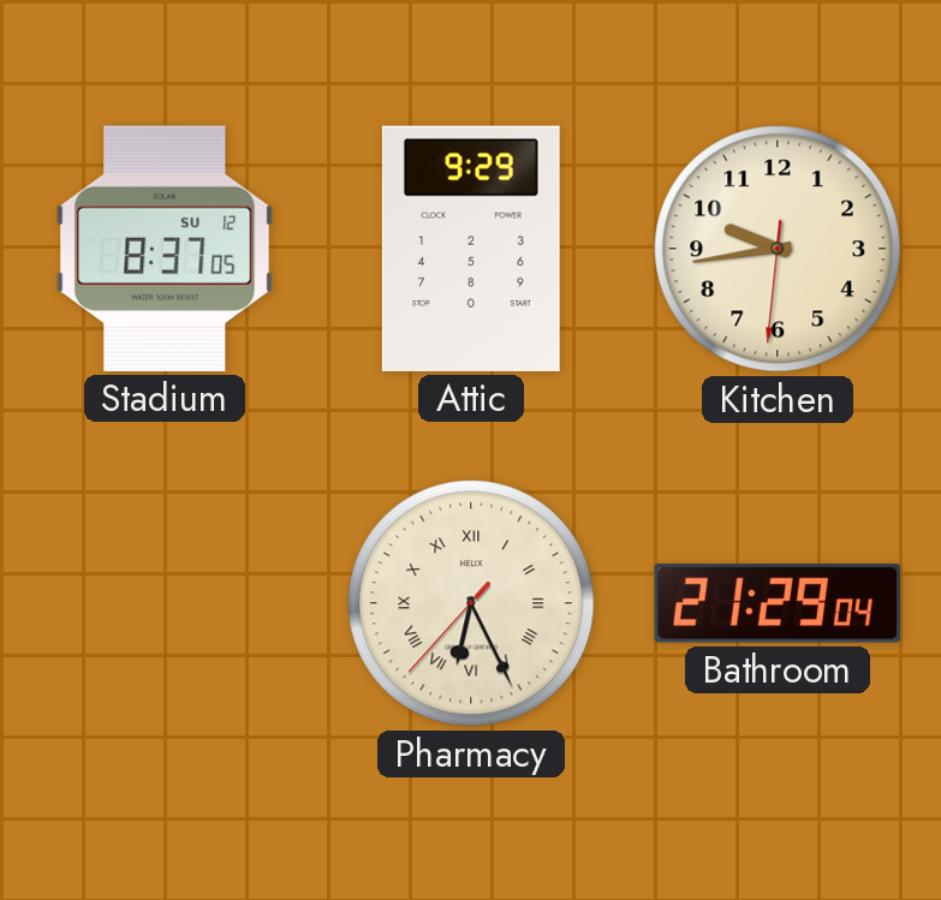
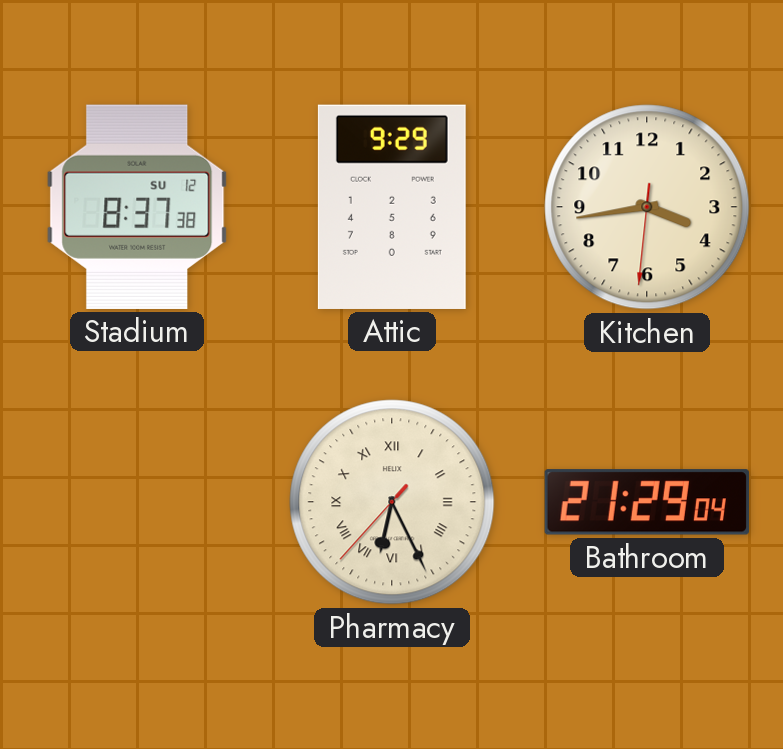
Stadium: 8:37:05 -> 8:37:38
Kitchen: 9:43 -> 3:43
